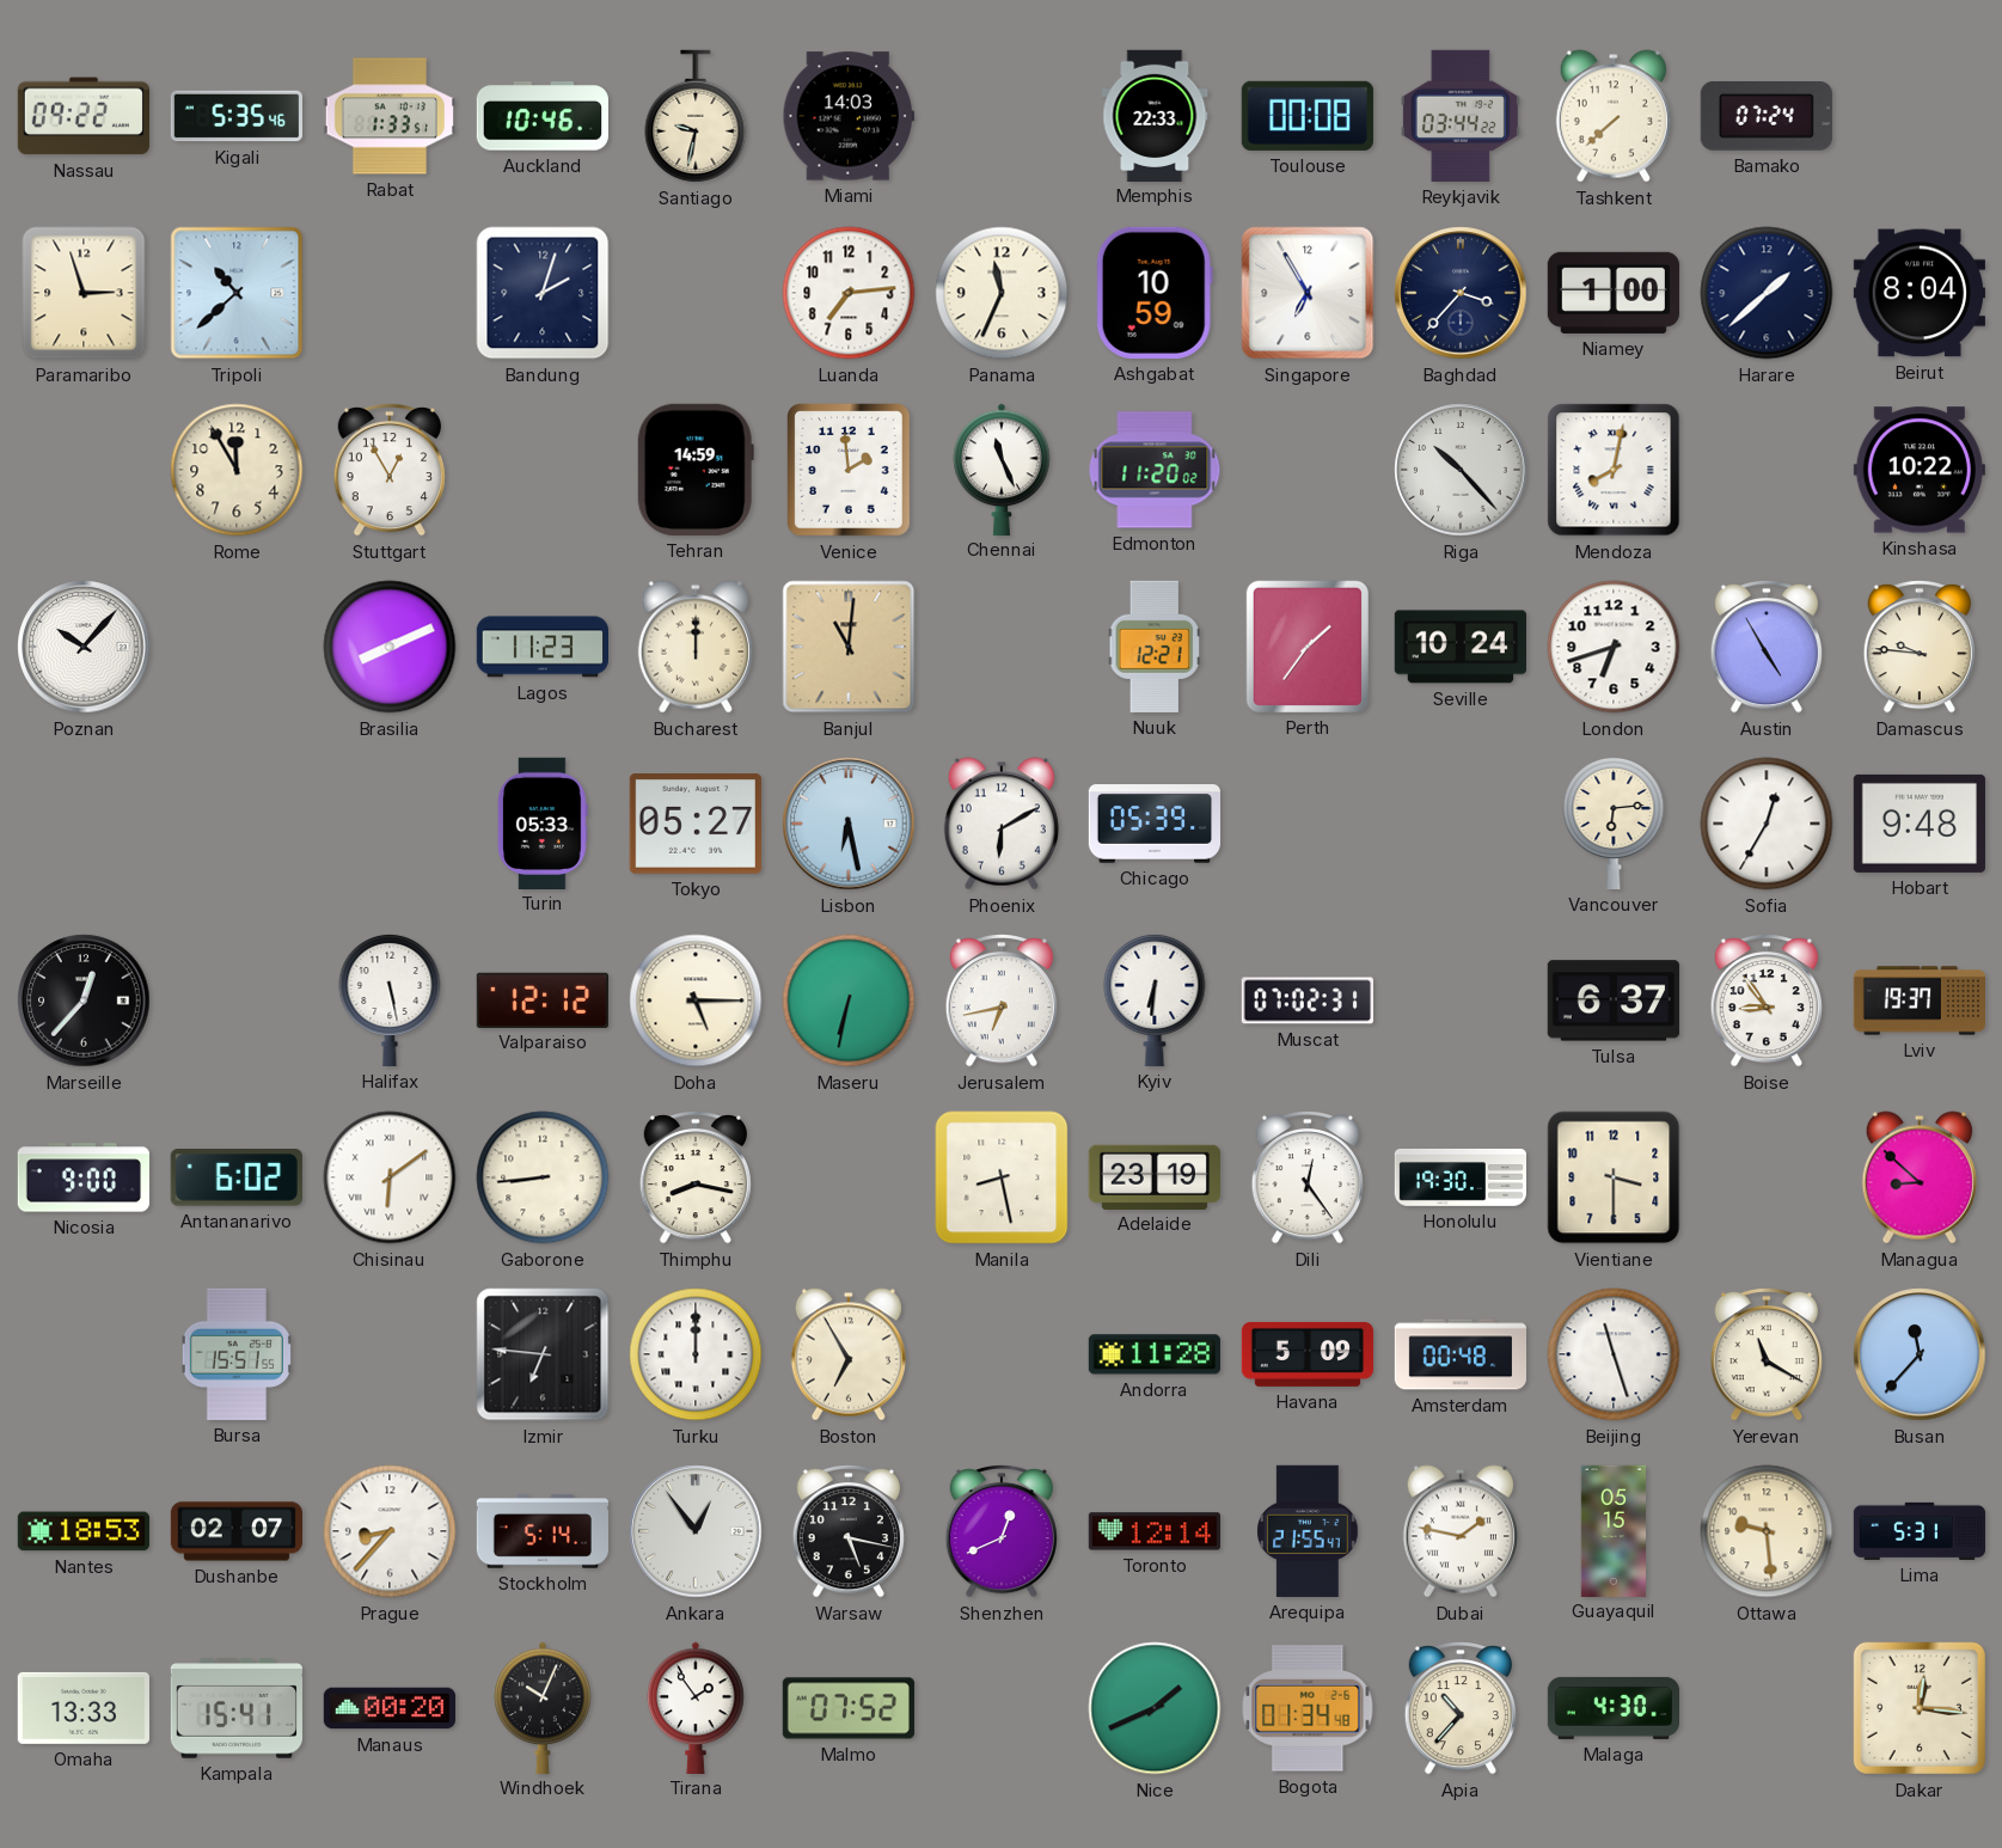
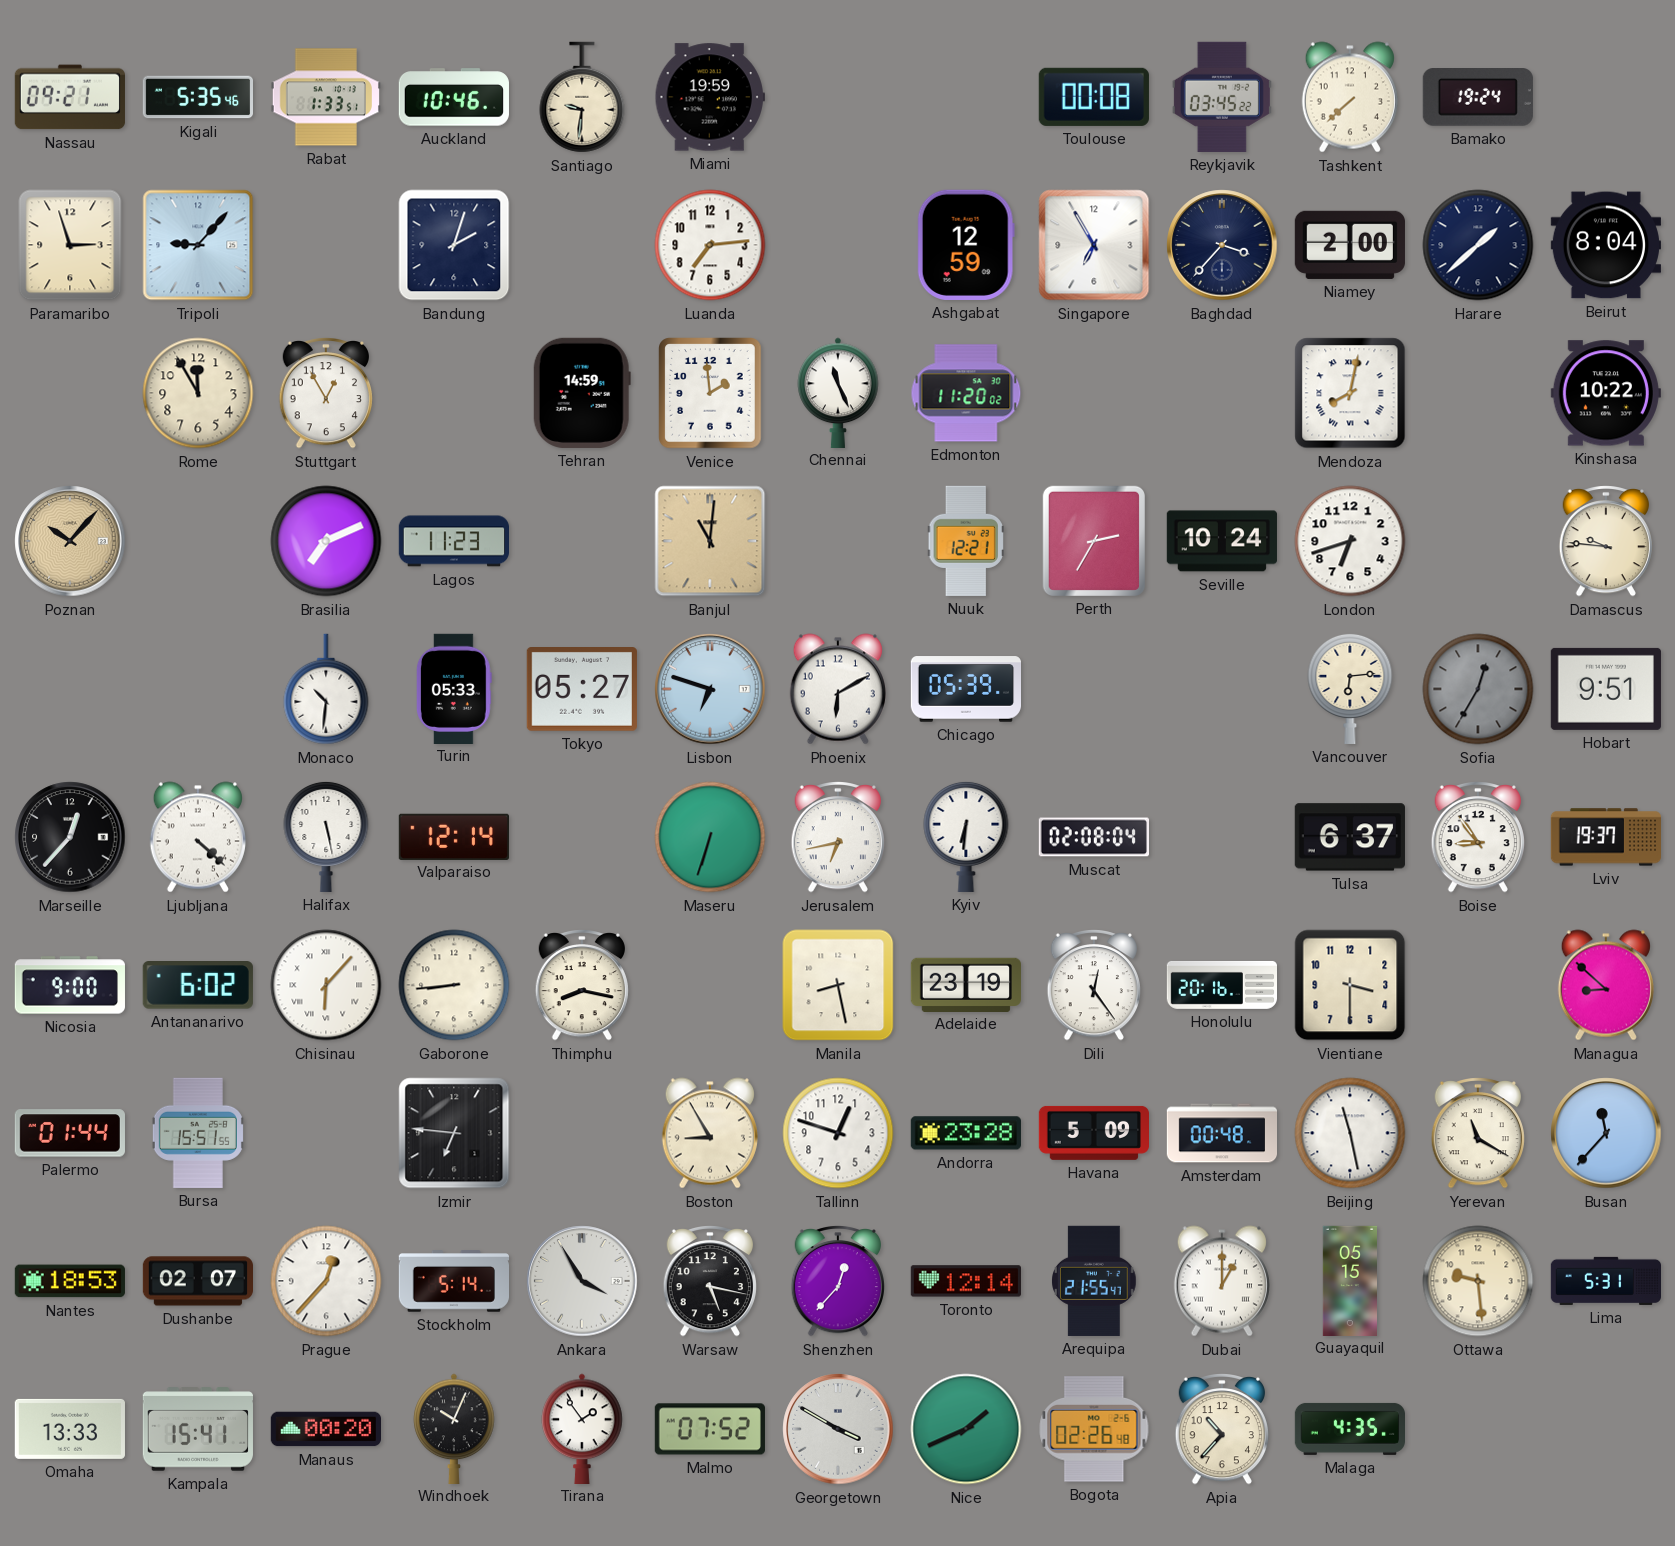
Nassau: 09:22 -> 09:21
Santiago: 9:32 -> 9:31
Miami: 14:03 -> 19:59
Memphis: 22:33 -> none
Reykjavik: 03:44 -> 03:45
Bamako: 07:24 -> 19:24
Tripoli: 10:38 -> 9:07
Panama: 11:34 -> none
Ashgabat: 10:59 -> 12:59
Niamey: 1:00 -> 2:00
Riga: 10:23 -> none
Poznan dial: white -> champagne
Brasilia: 8:11 -> 7:11
Bucharest: 12:00 -> none
Perth: 1:36 -> 2:35
Austin: 4:55 -> none
Monaco: none -> 10:31
Lisbon: 6:28 -> 6:48
Sofia dial: white -> grey
Hobart: 9:48 -> 9:51
Ljubljana: none -> 4:22
Valparaiso: 12:12 -> 12:14
Doha: 5:15 -> none
Maseru: 6:32 -> 6:33
Muscat: 07:02 -> 02:08
Chisinau: 6:09 -> 6:07
Honolulu: 19:30 -> 20:16
Palermo: none -> 01:44
Turku: 12:00 -> none
Boston: 6:55 -> 8:55
Tallinn: none -> 12:48
Andorra: 11:28 -> 23:28
Beijing: 11:27 -> 11:28
Prague: 8:37 -> 12:37
Ankara: 12:54 -> 3:55
Shenzhen: 12:41 -> 12:37
Dubai: 1:47 -> 1:00
Georgetown: none -> 3:50
Bogota: 01:34 -> 02:26
Malaga: 4:30 -> 4:35
Dakar: 12:16 -> none
